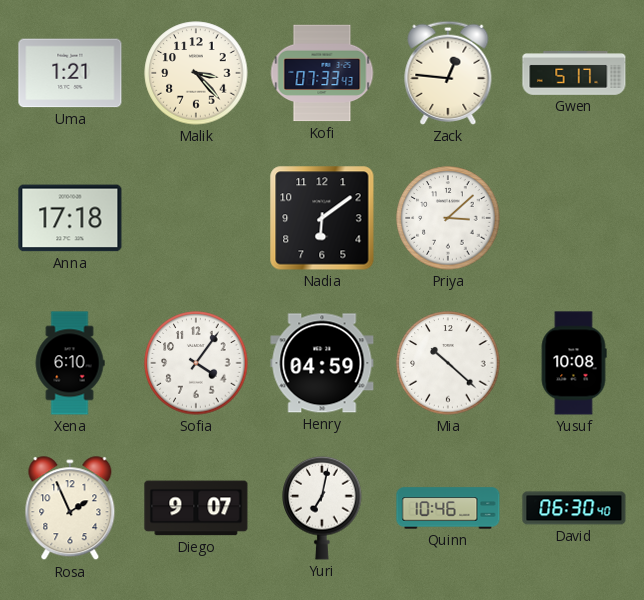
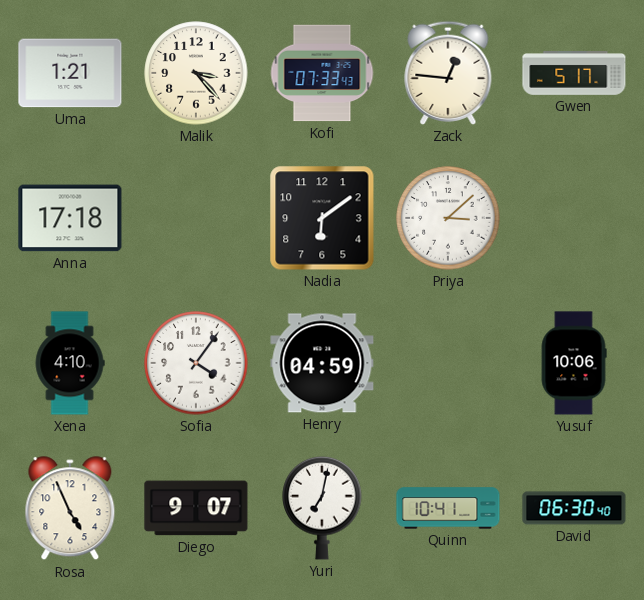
Xena: 6:10 -> 4:10
Mia: 10:22 -> none
Yusuf: 10:08 -> 10:06
Rosa: 1:56 -> 4:56
Quinn: 10:46 -> 10:41
